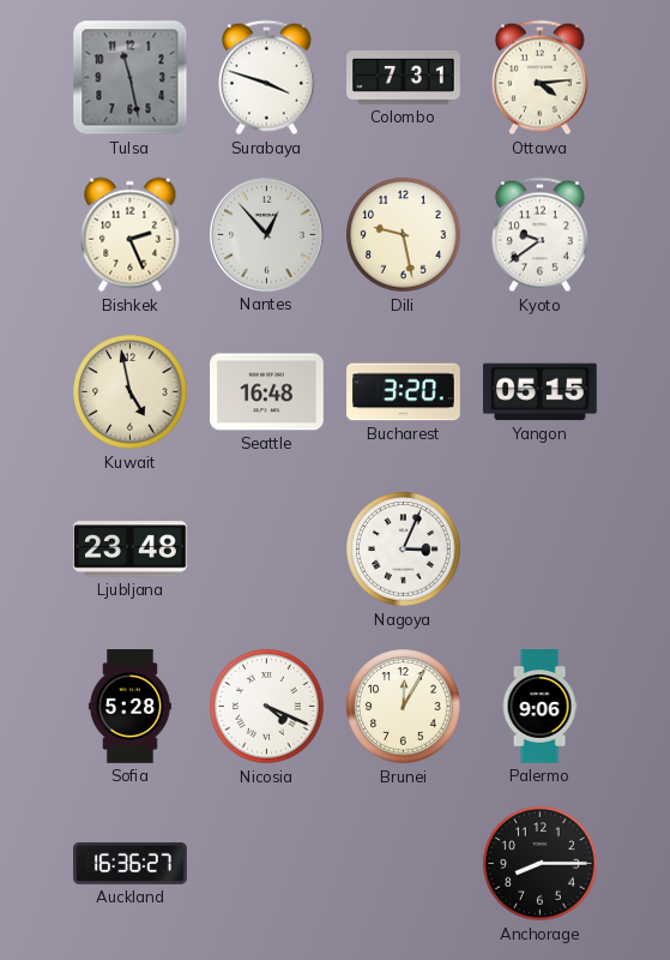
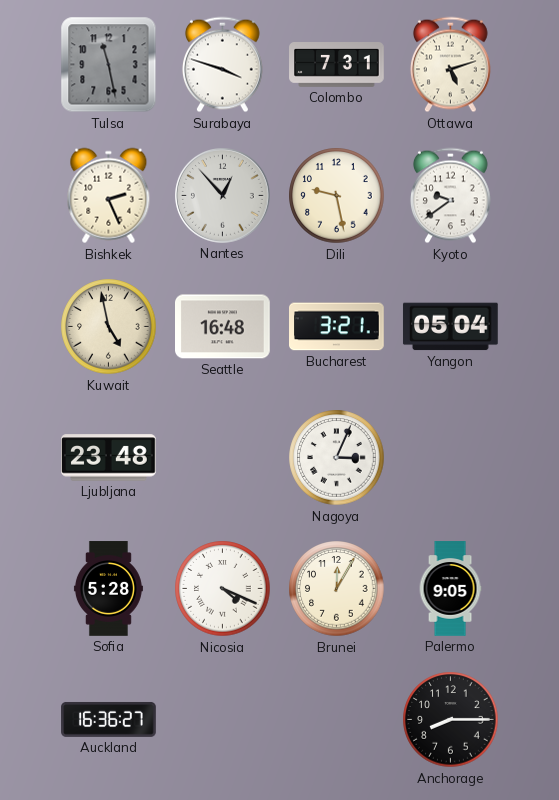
Ottawa: 4:14 -> 5:12
Bucharest: 3:20 -> 3:21
Yangon: 05:15 -> 05:04
Palermo: 9:06 -> 9:05
